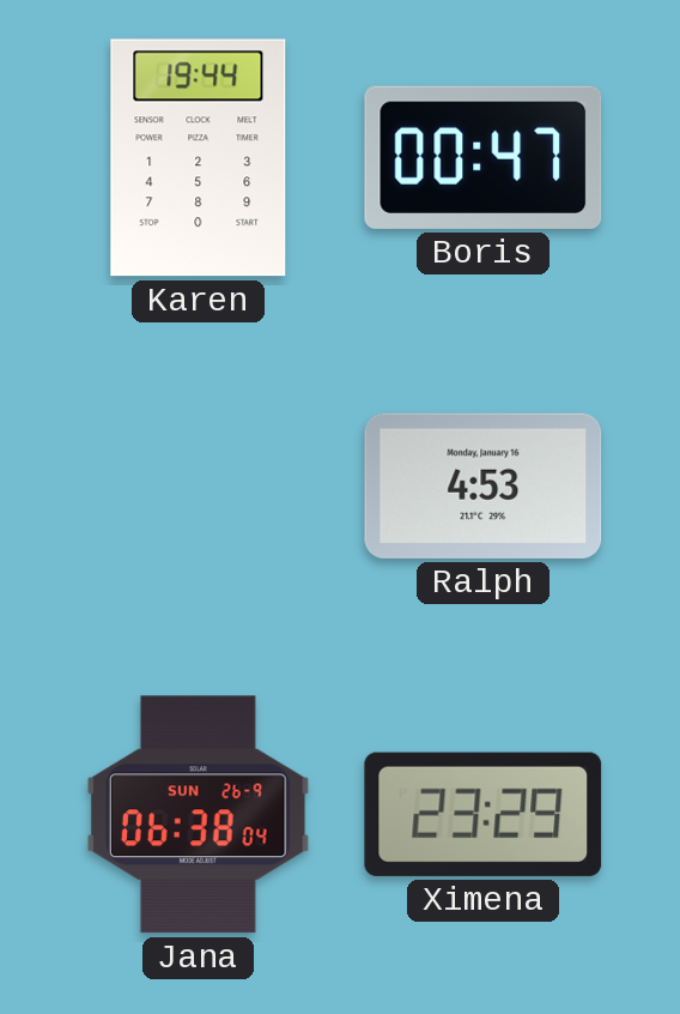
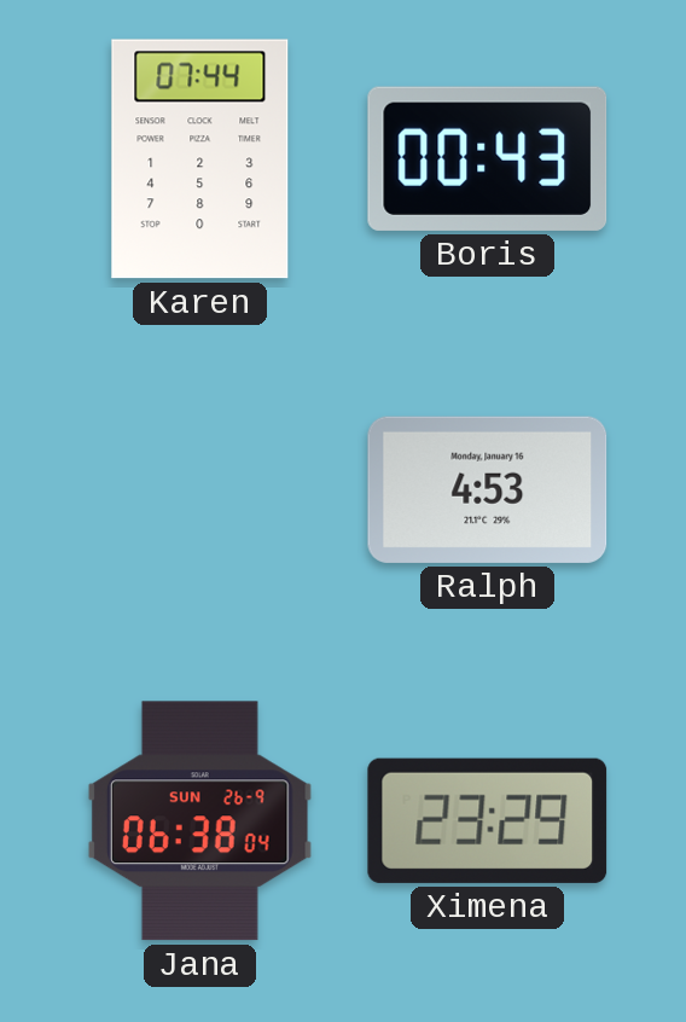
Karen: 19:44 -> 07:44
Boris: 00:47 -> 00:43
